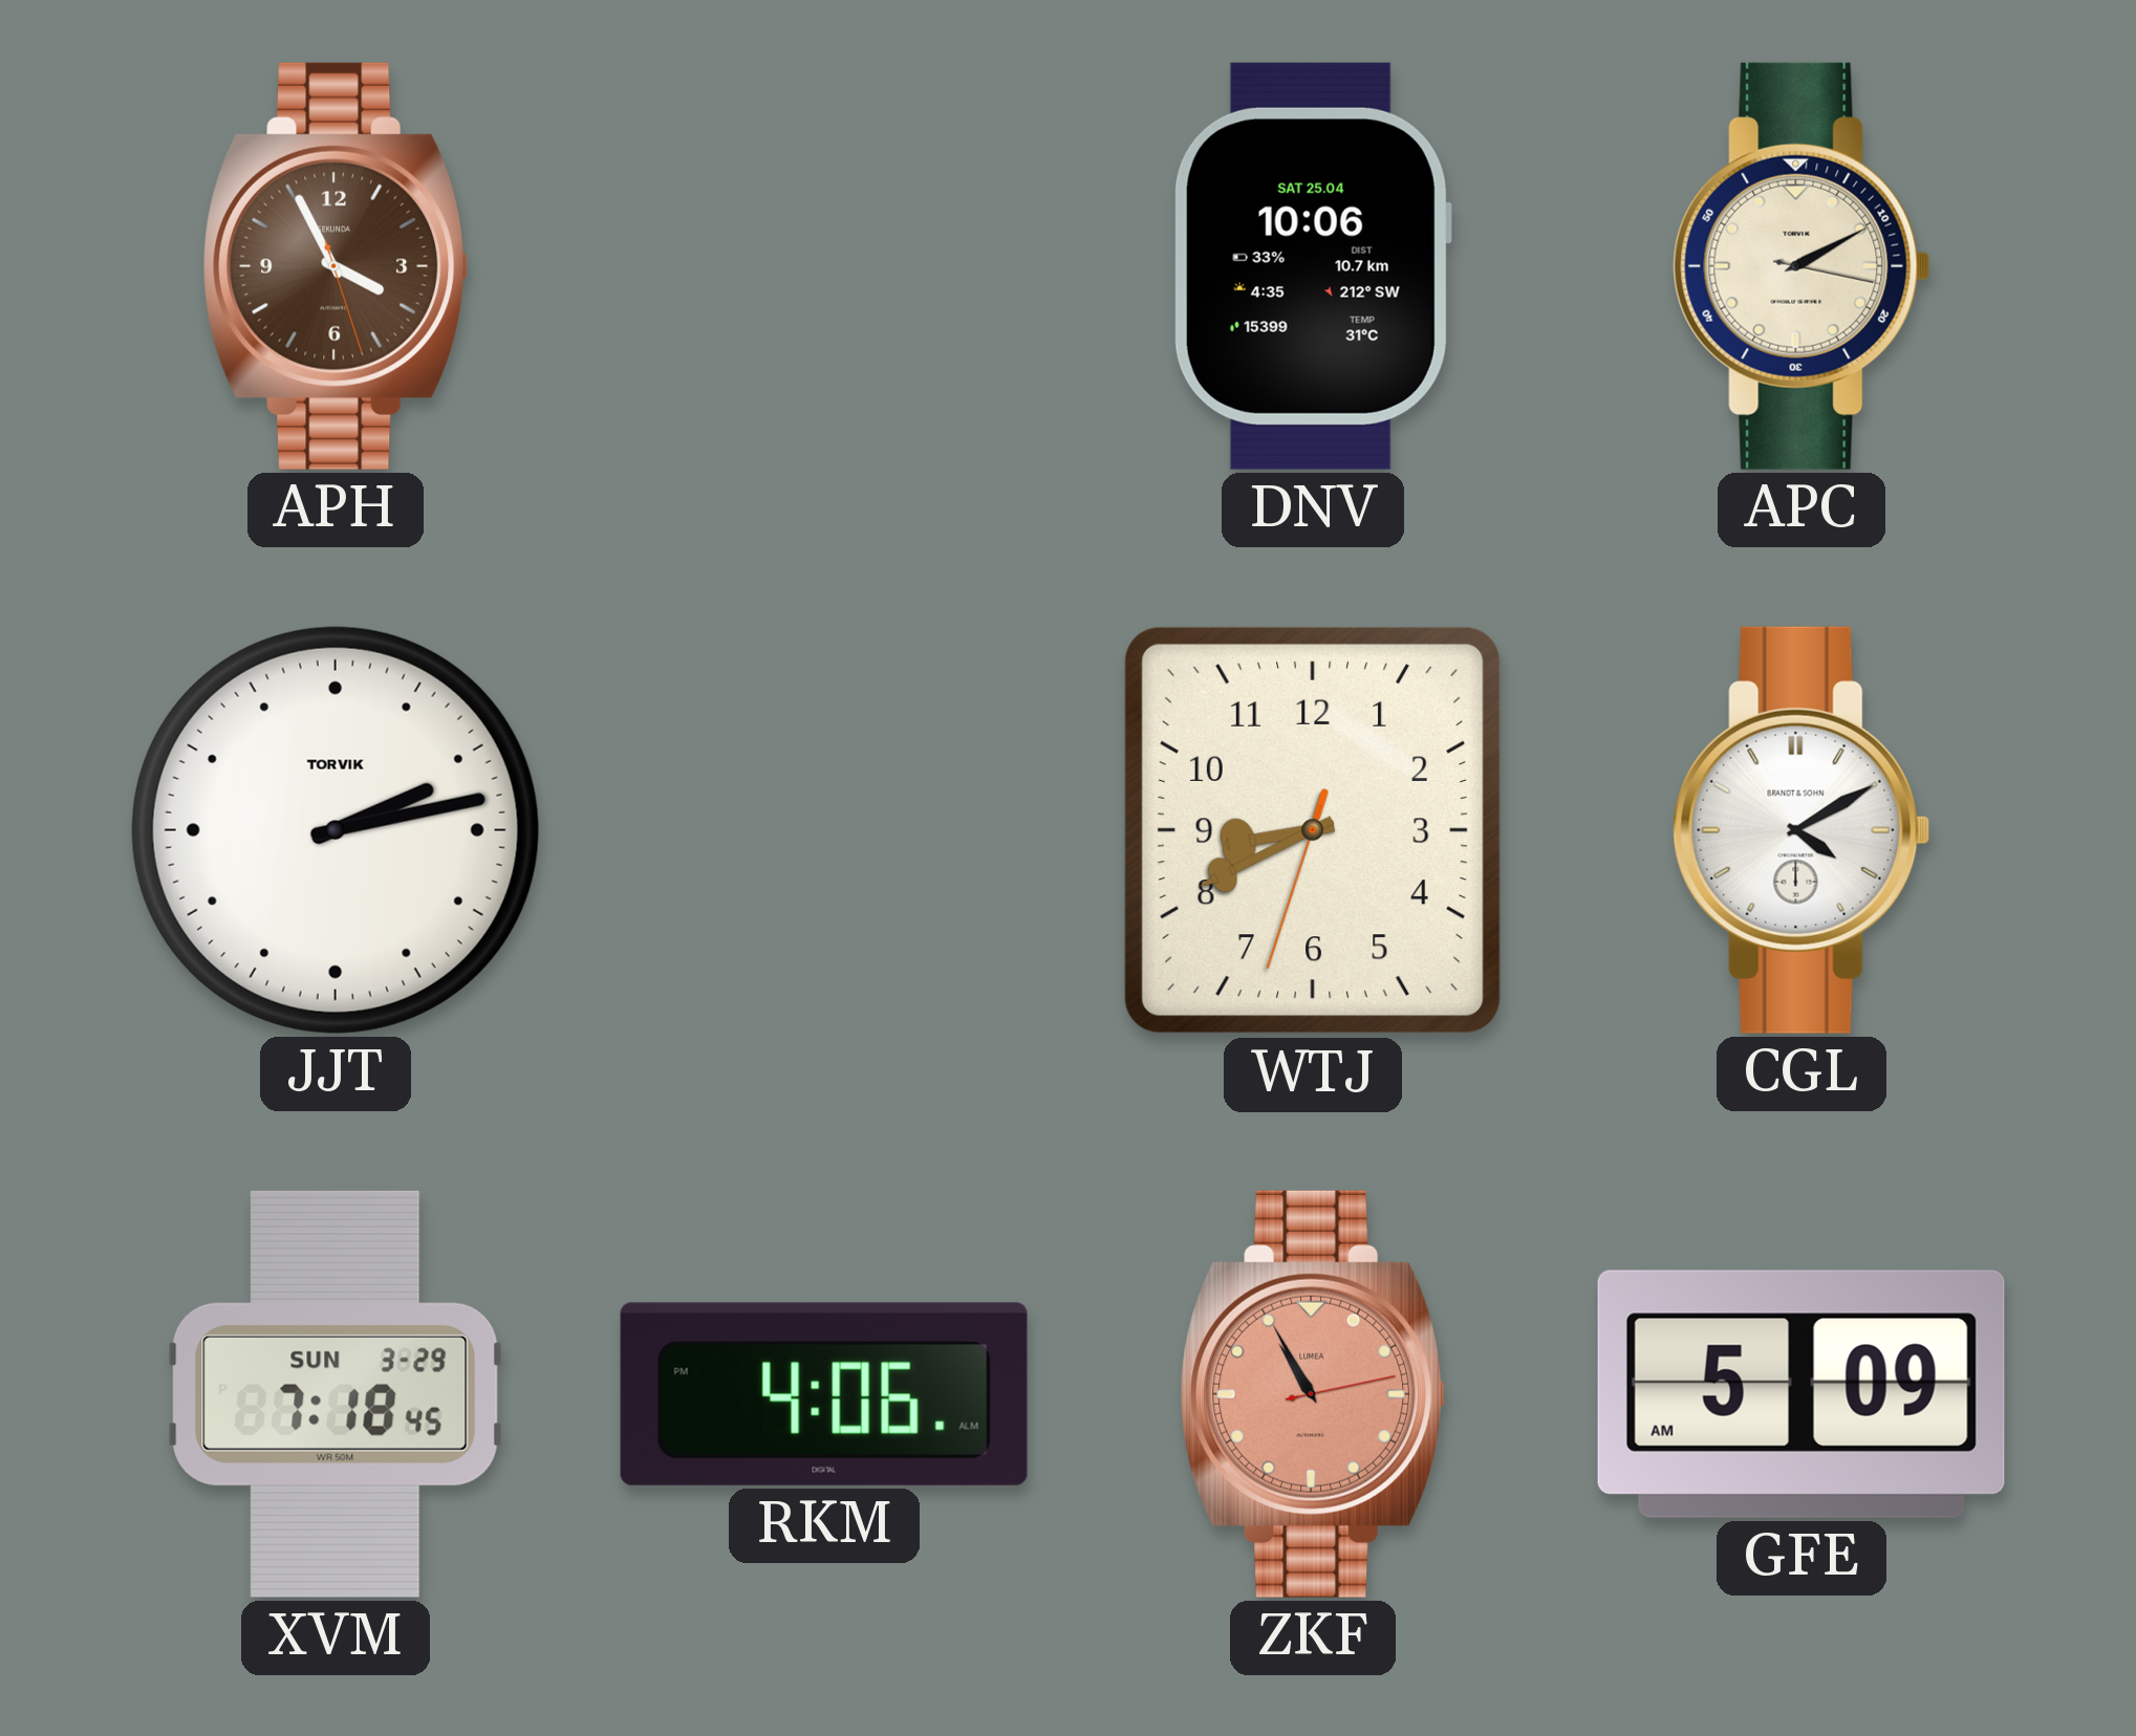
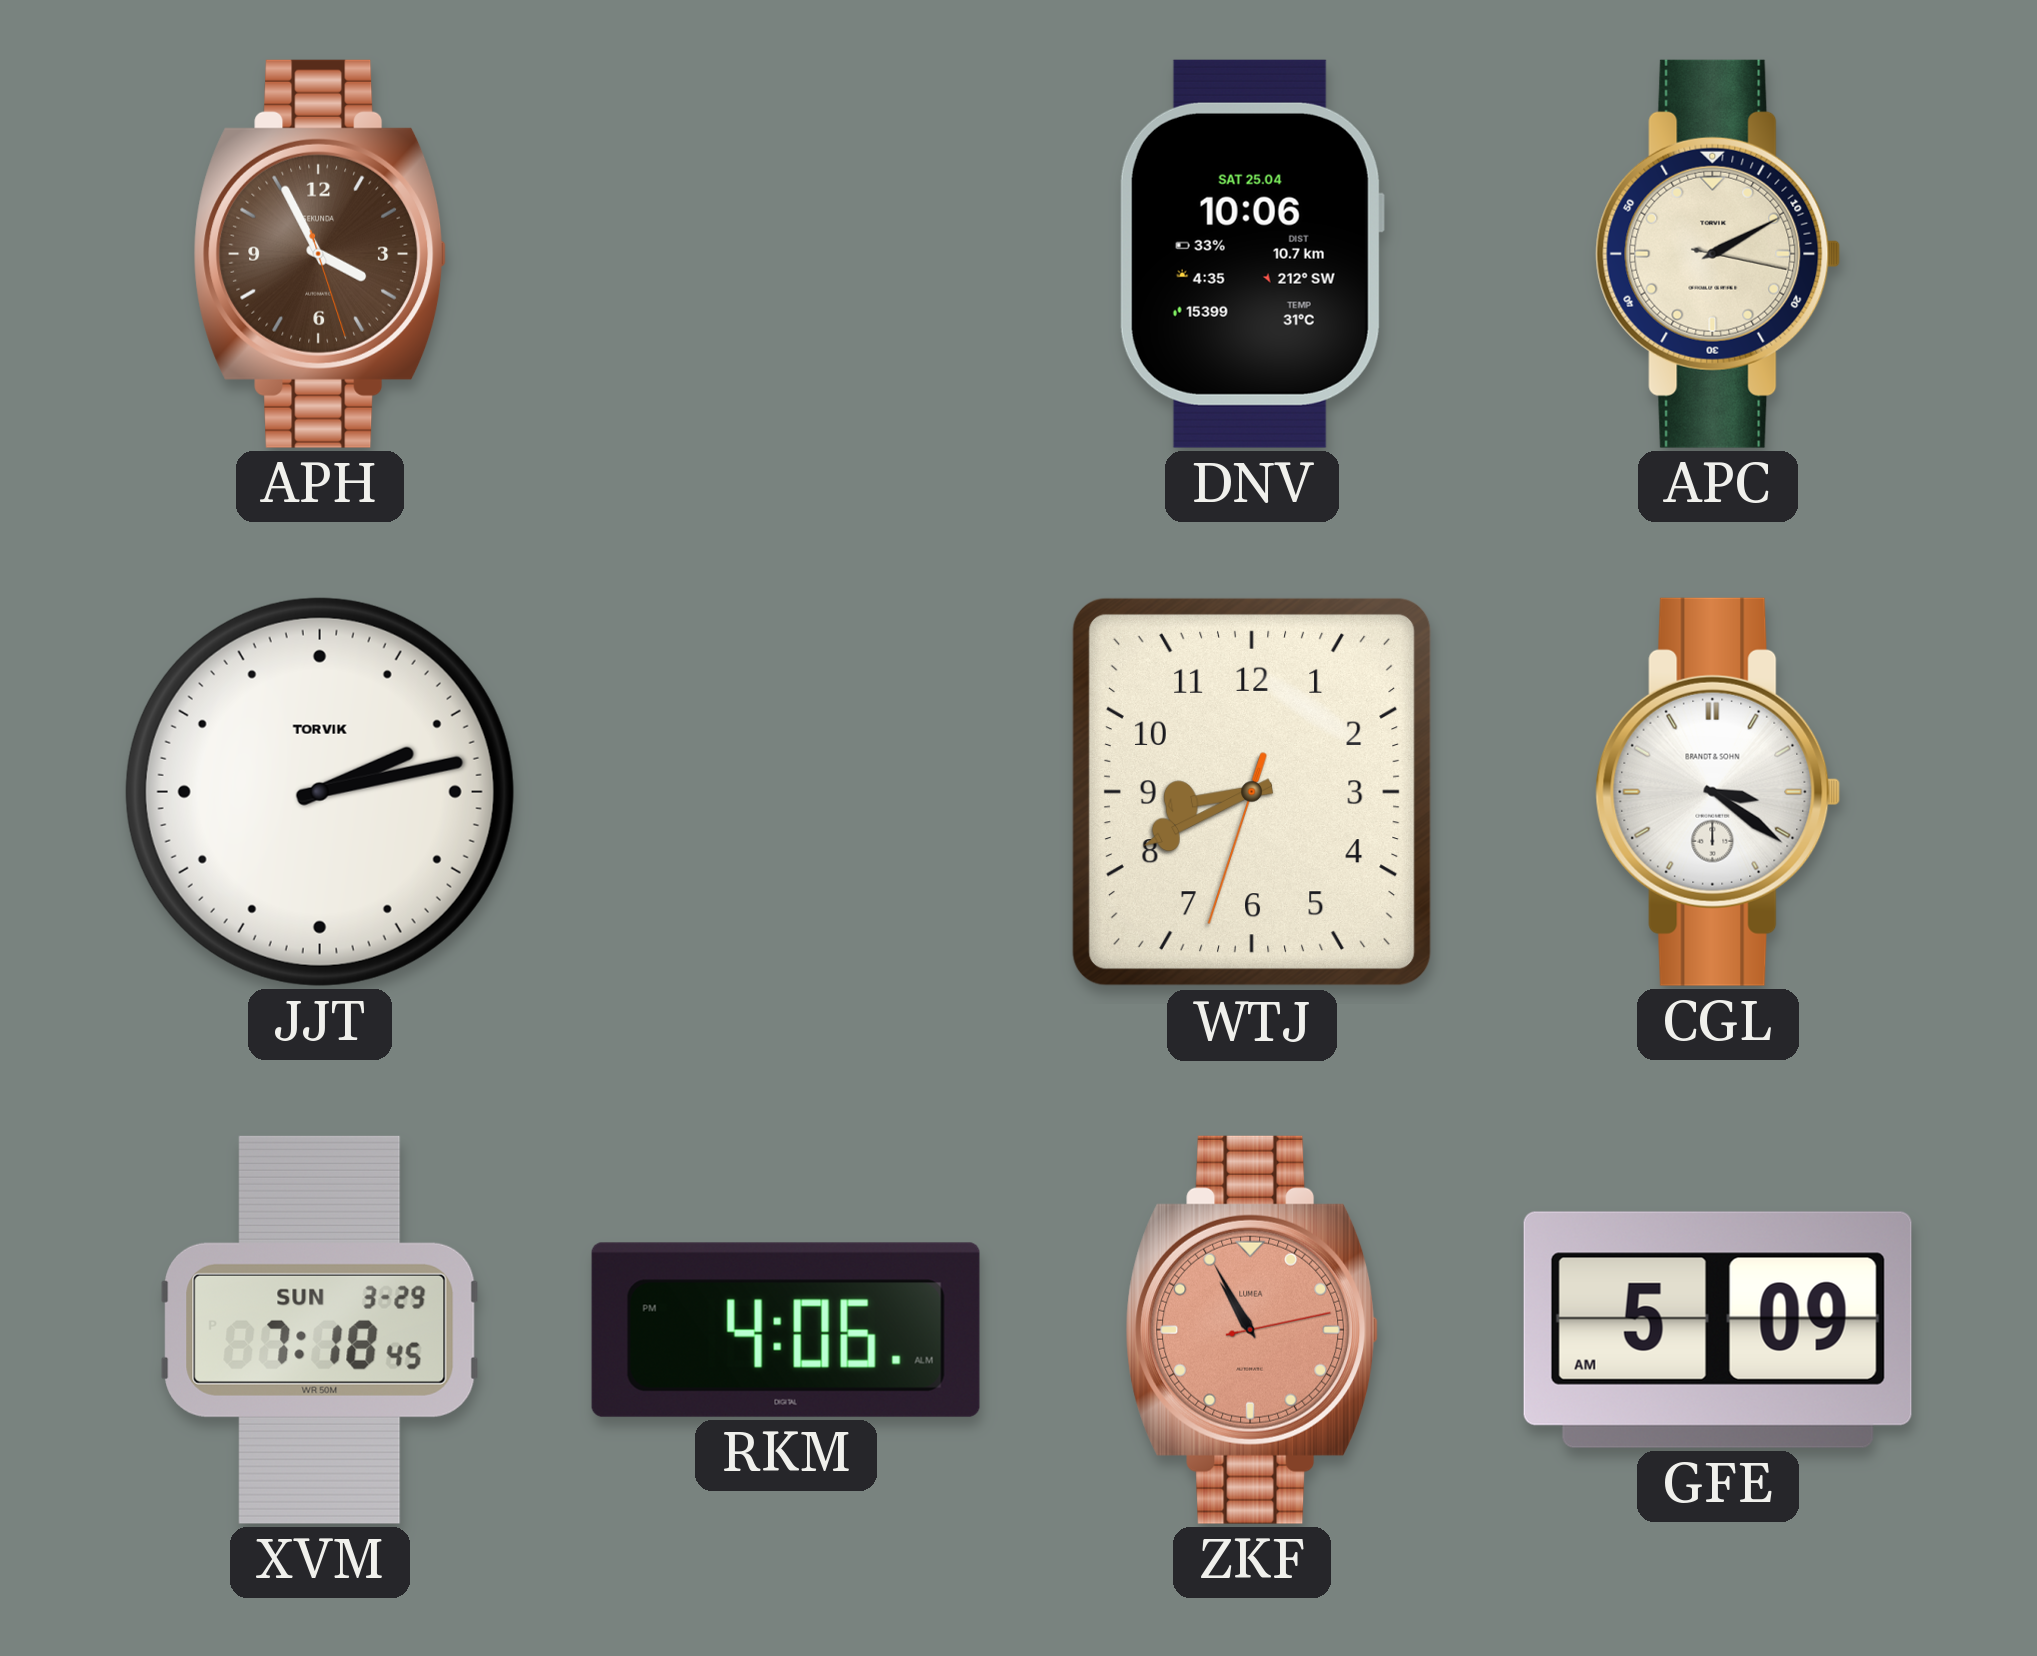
CGL: 4:10 -> 3:21
